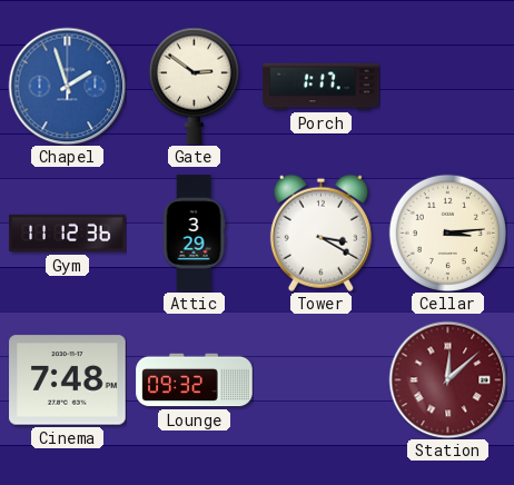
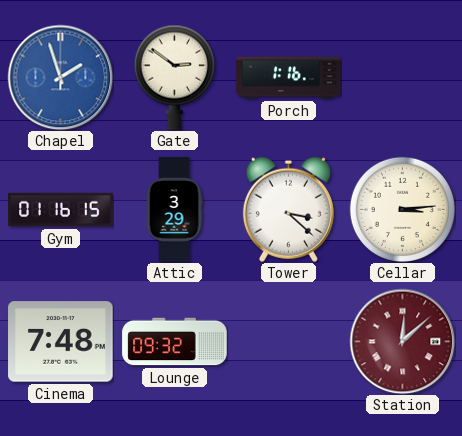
Porch: 1:17 -> 1:16
Gym: 11:12 -> 01:16
Tower: 3:20 -> 3:22
